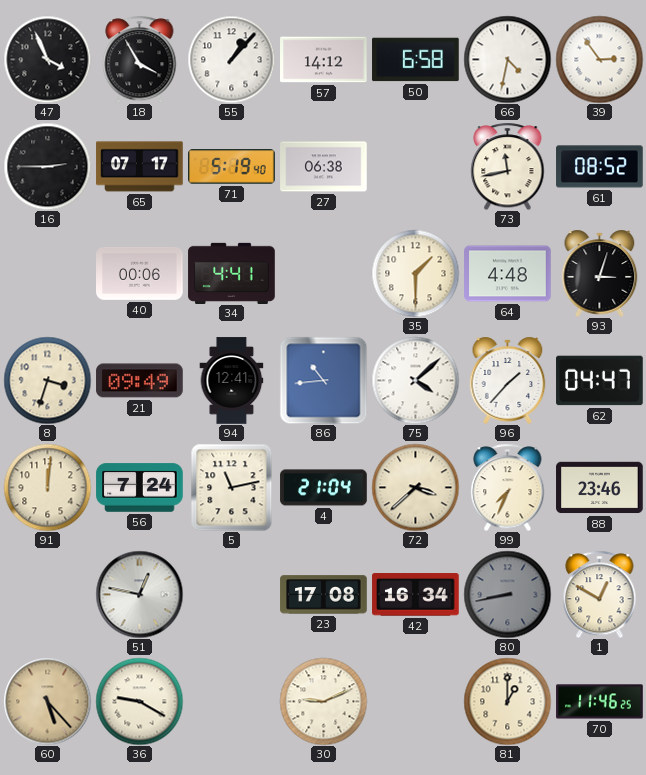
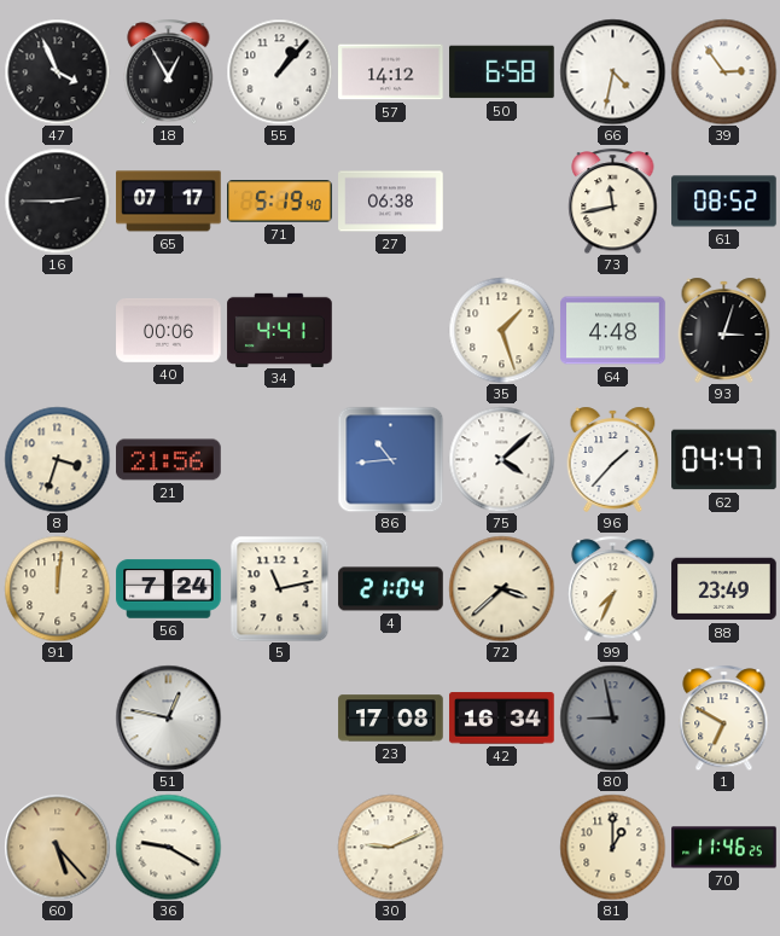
18: 3:55 -> 12:55
35: 1:30 -> 1:27
21: 09:49 -> 21:56
94: 12:41 -> none
88: 23:46 -> 23:49
80: 8:43 -> 8:58
1: 12:50 -> 6:50
